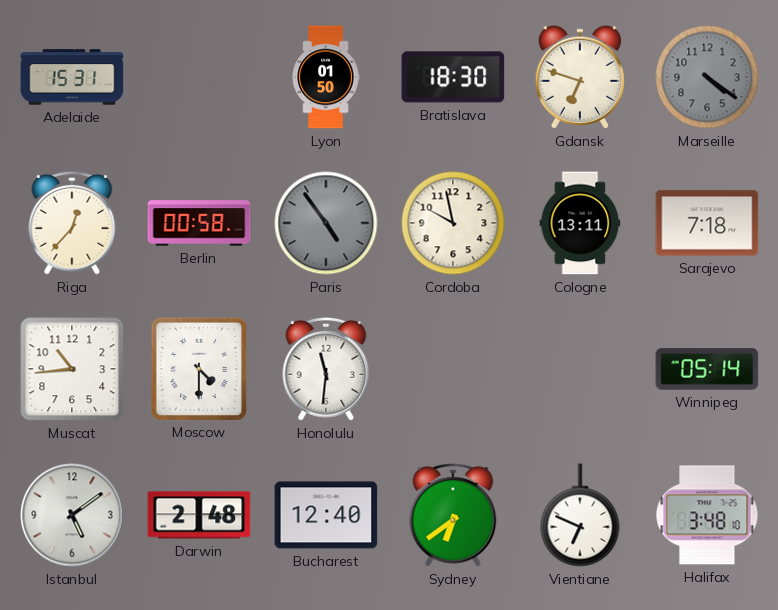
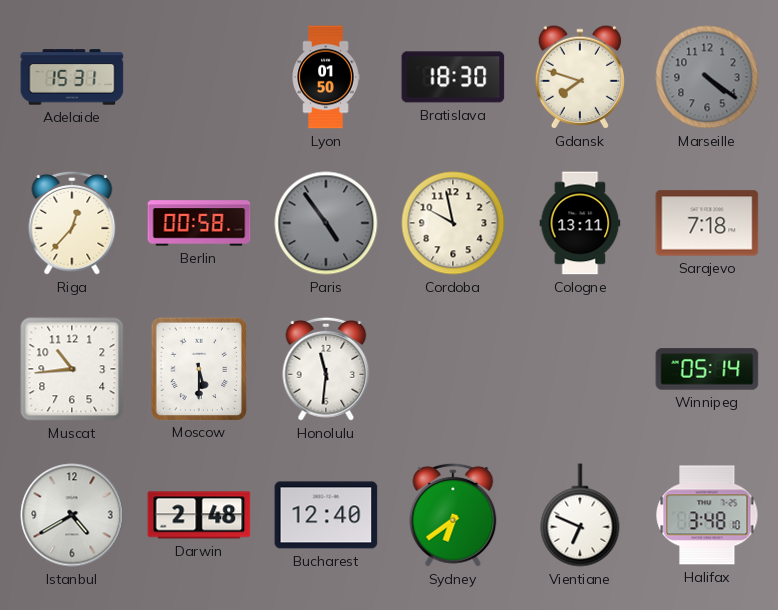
Gdansk: 6:48 -> 7:48
Moscow: 4:30 -> 5:30
Istanbul: 5:09 -> 4:40
